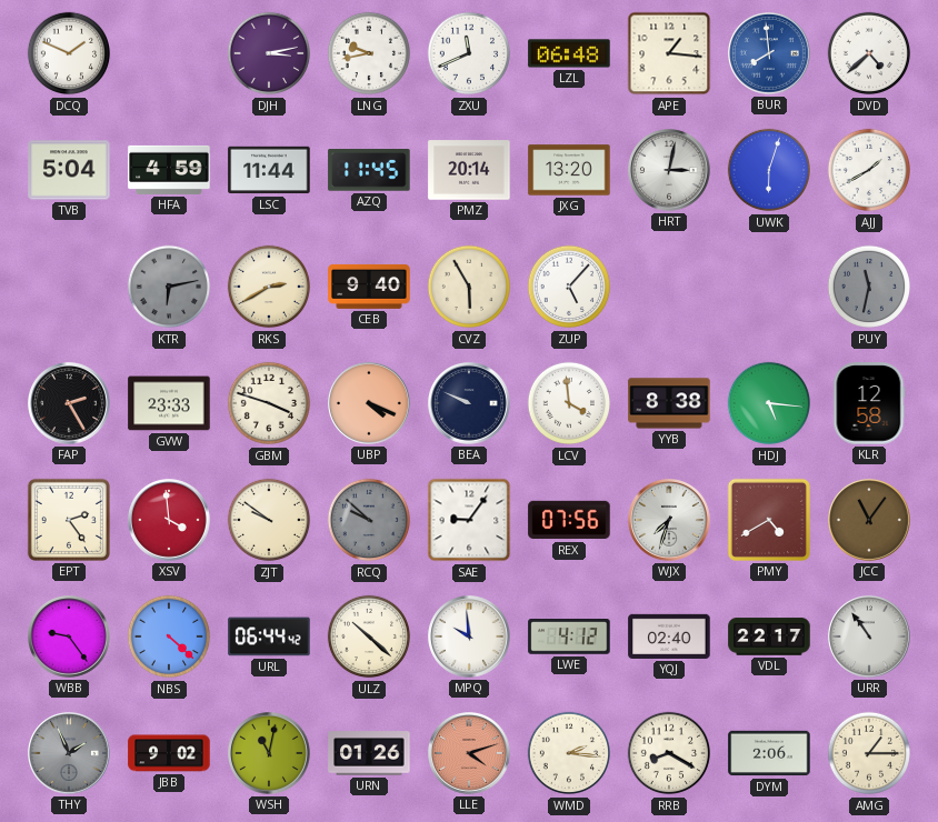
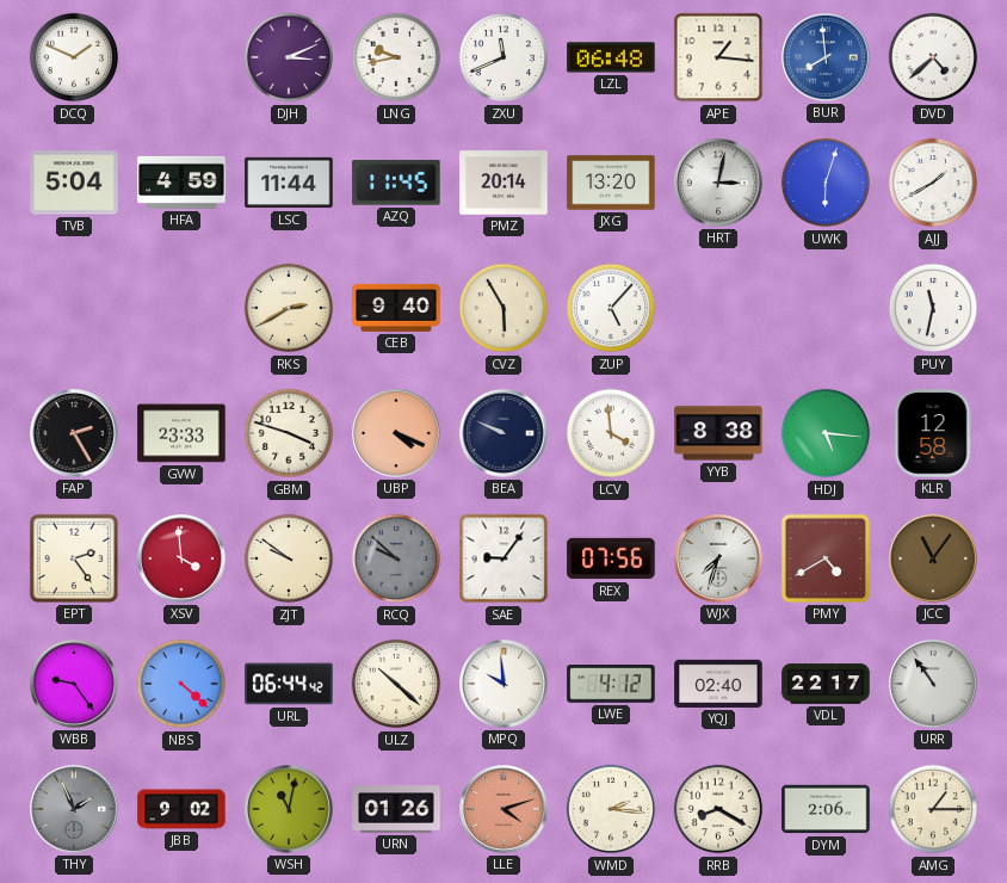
DJH: 3:13 -> 3:11
KTR: 6:13 -> none
PUY dial: grey -> white
